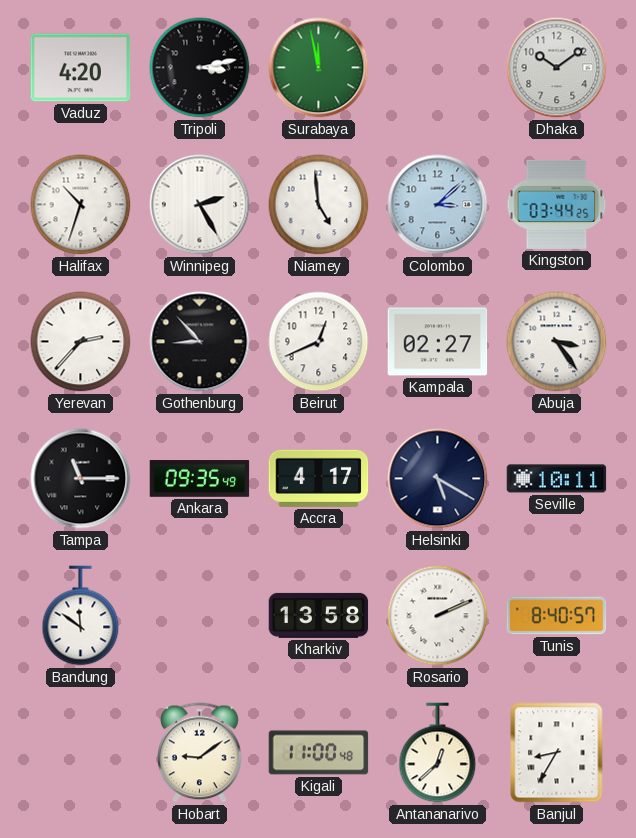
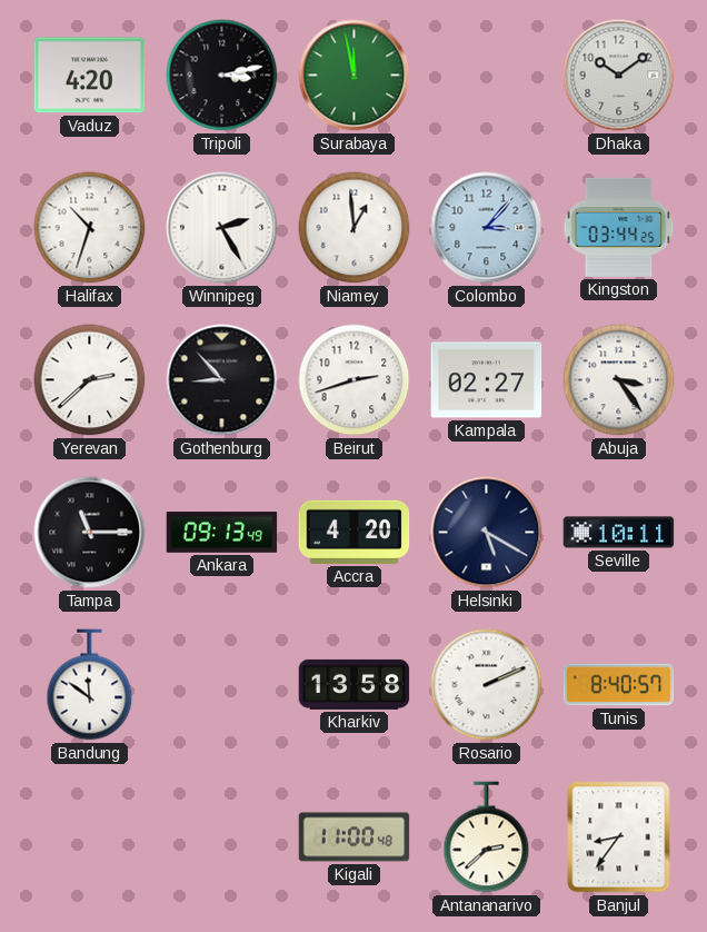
Niamey: 4:59 -> 12:59
Colombo: 3:08 -> 3:07
Yerevan: 2:37 -> 2:38
Beirut: 12:41 -> 2:42
Ankara: 09:35 -> 09:13
Accra: 4:17 -> 4:20
Hobart: 9:09 -> none
Antananarivo: 12:38 -> 2:38
Banjul: 8:35 -> 8:36
